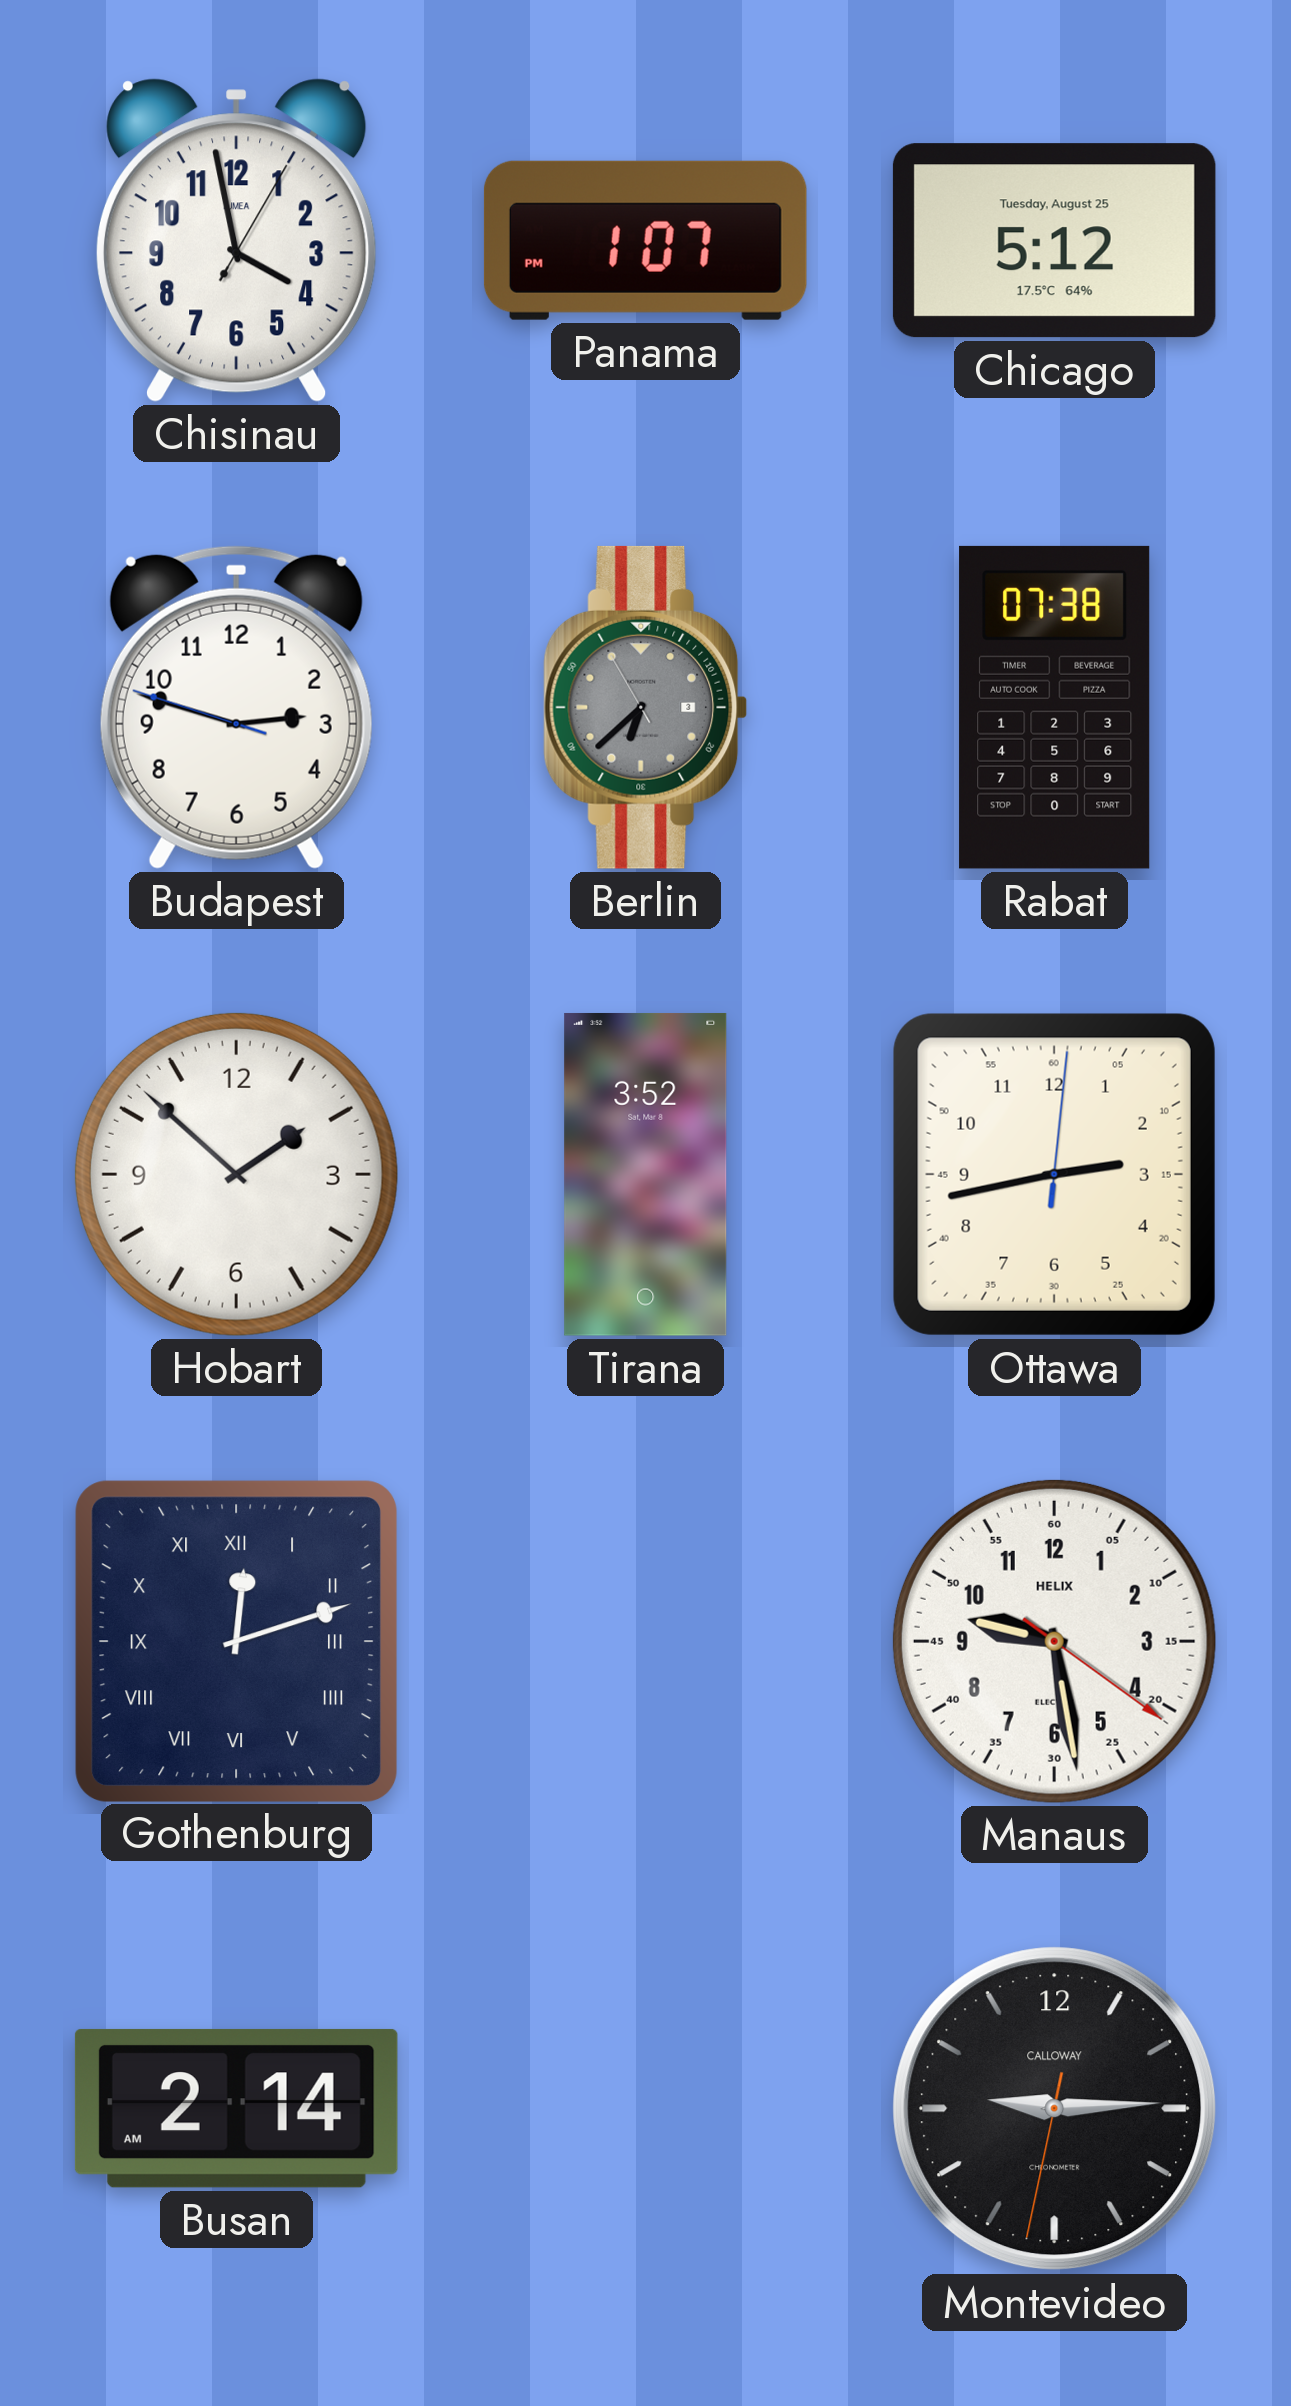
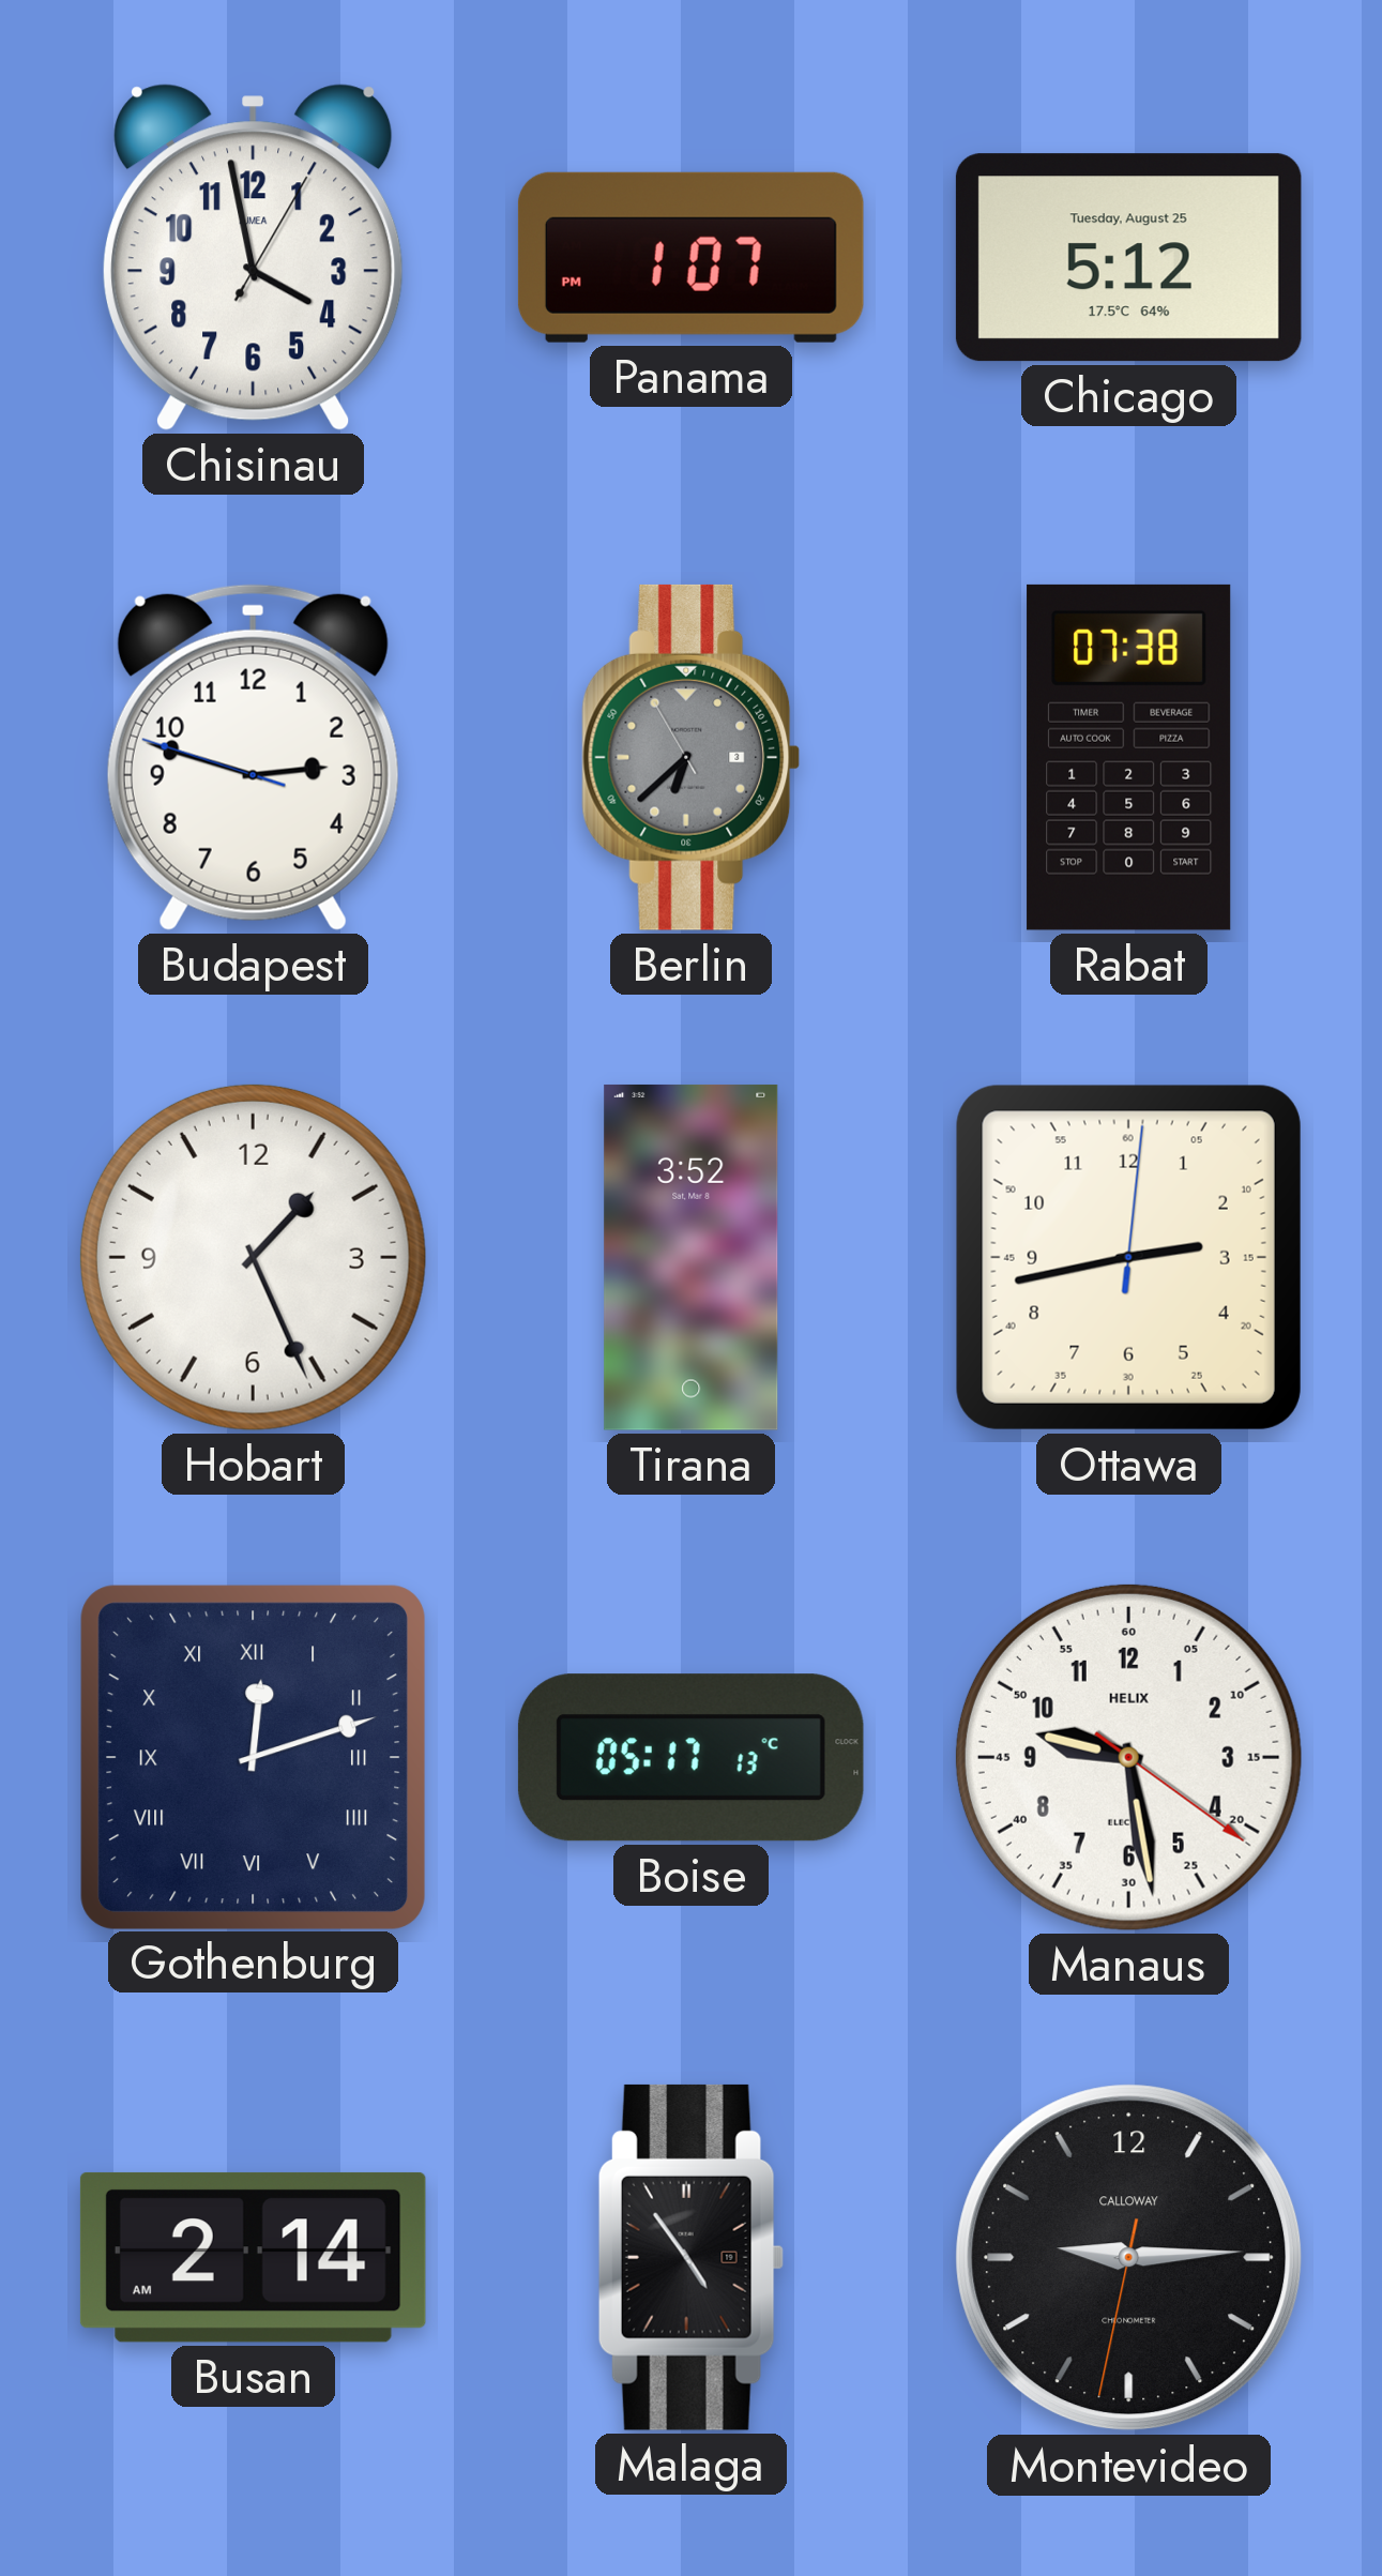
Hobart: 1:52 -> 1:26
Boise: none -> 05:17
Malaga: none -> 4:54
